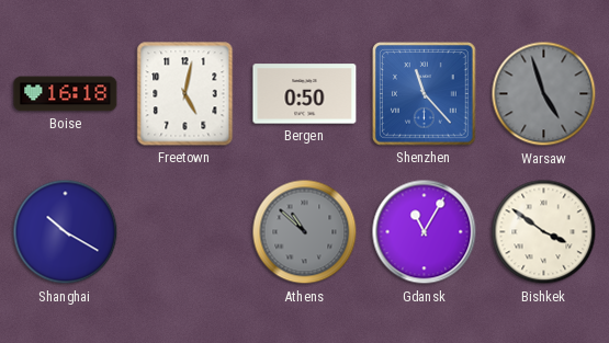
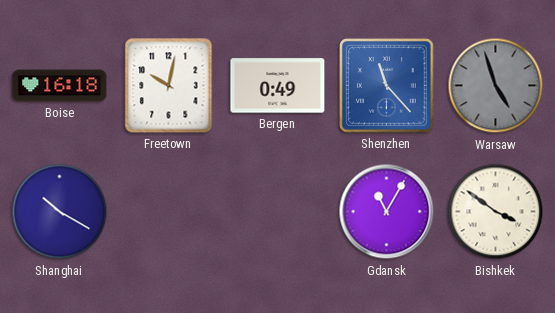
Freetown: 5:02 -> 10:02
Bergen: 0:50 -> 0:49
Athens: 10:52 -> none
